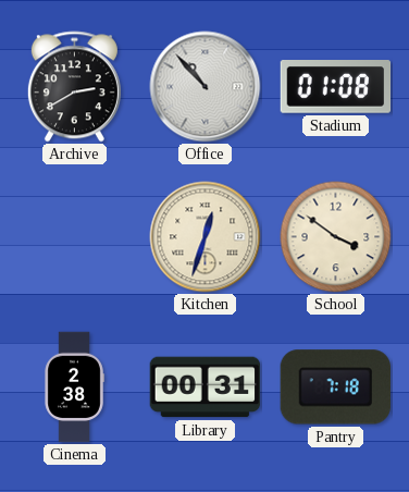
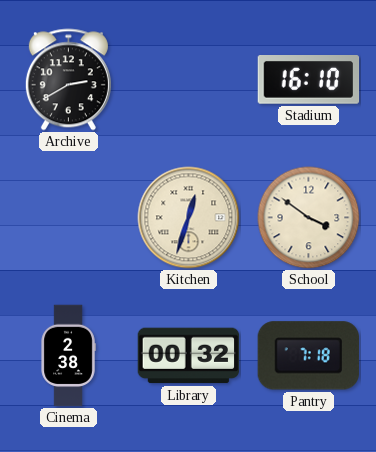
Office: 10:53 -> none
Stadium: 01:08 -> 16:10
Library: 00:31 -> 00:32
